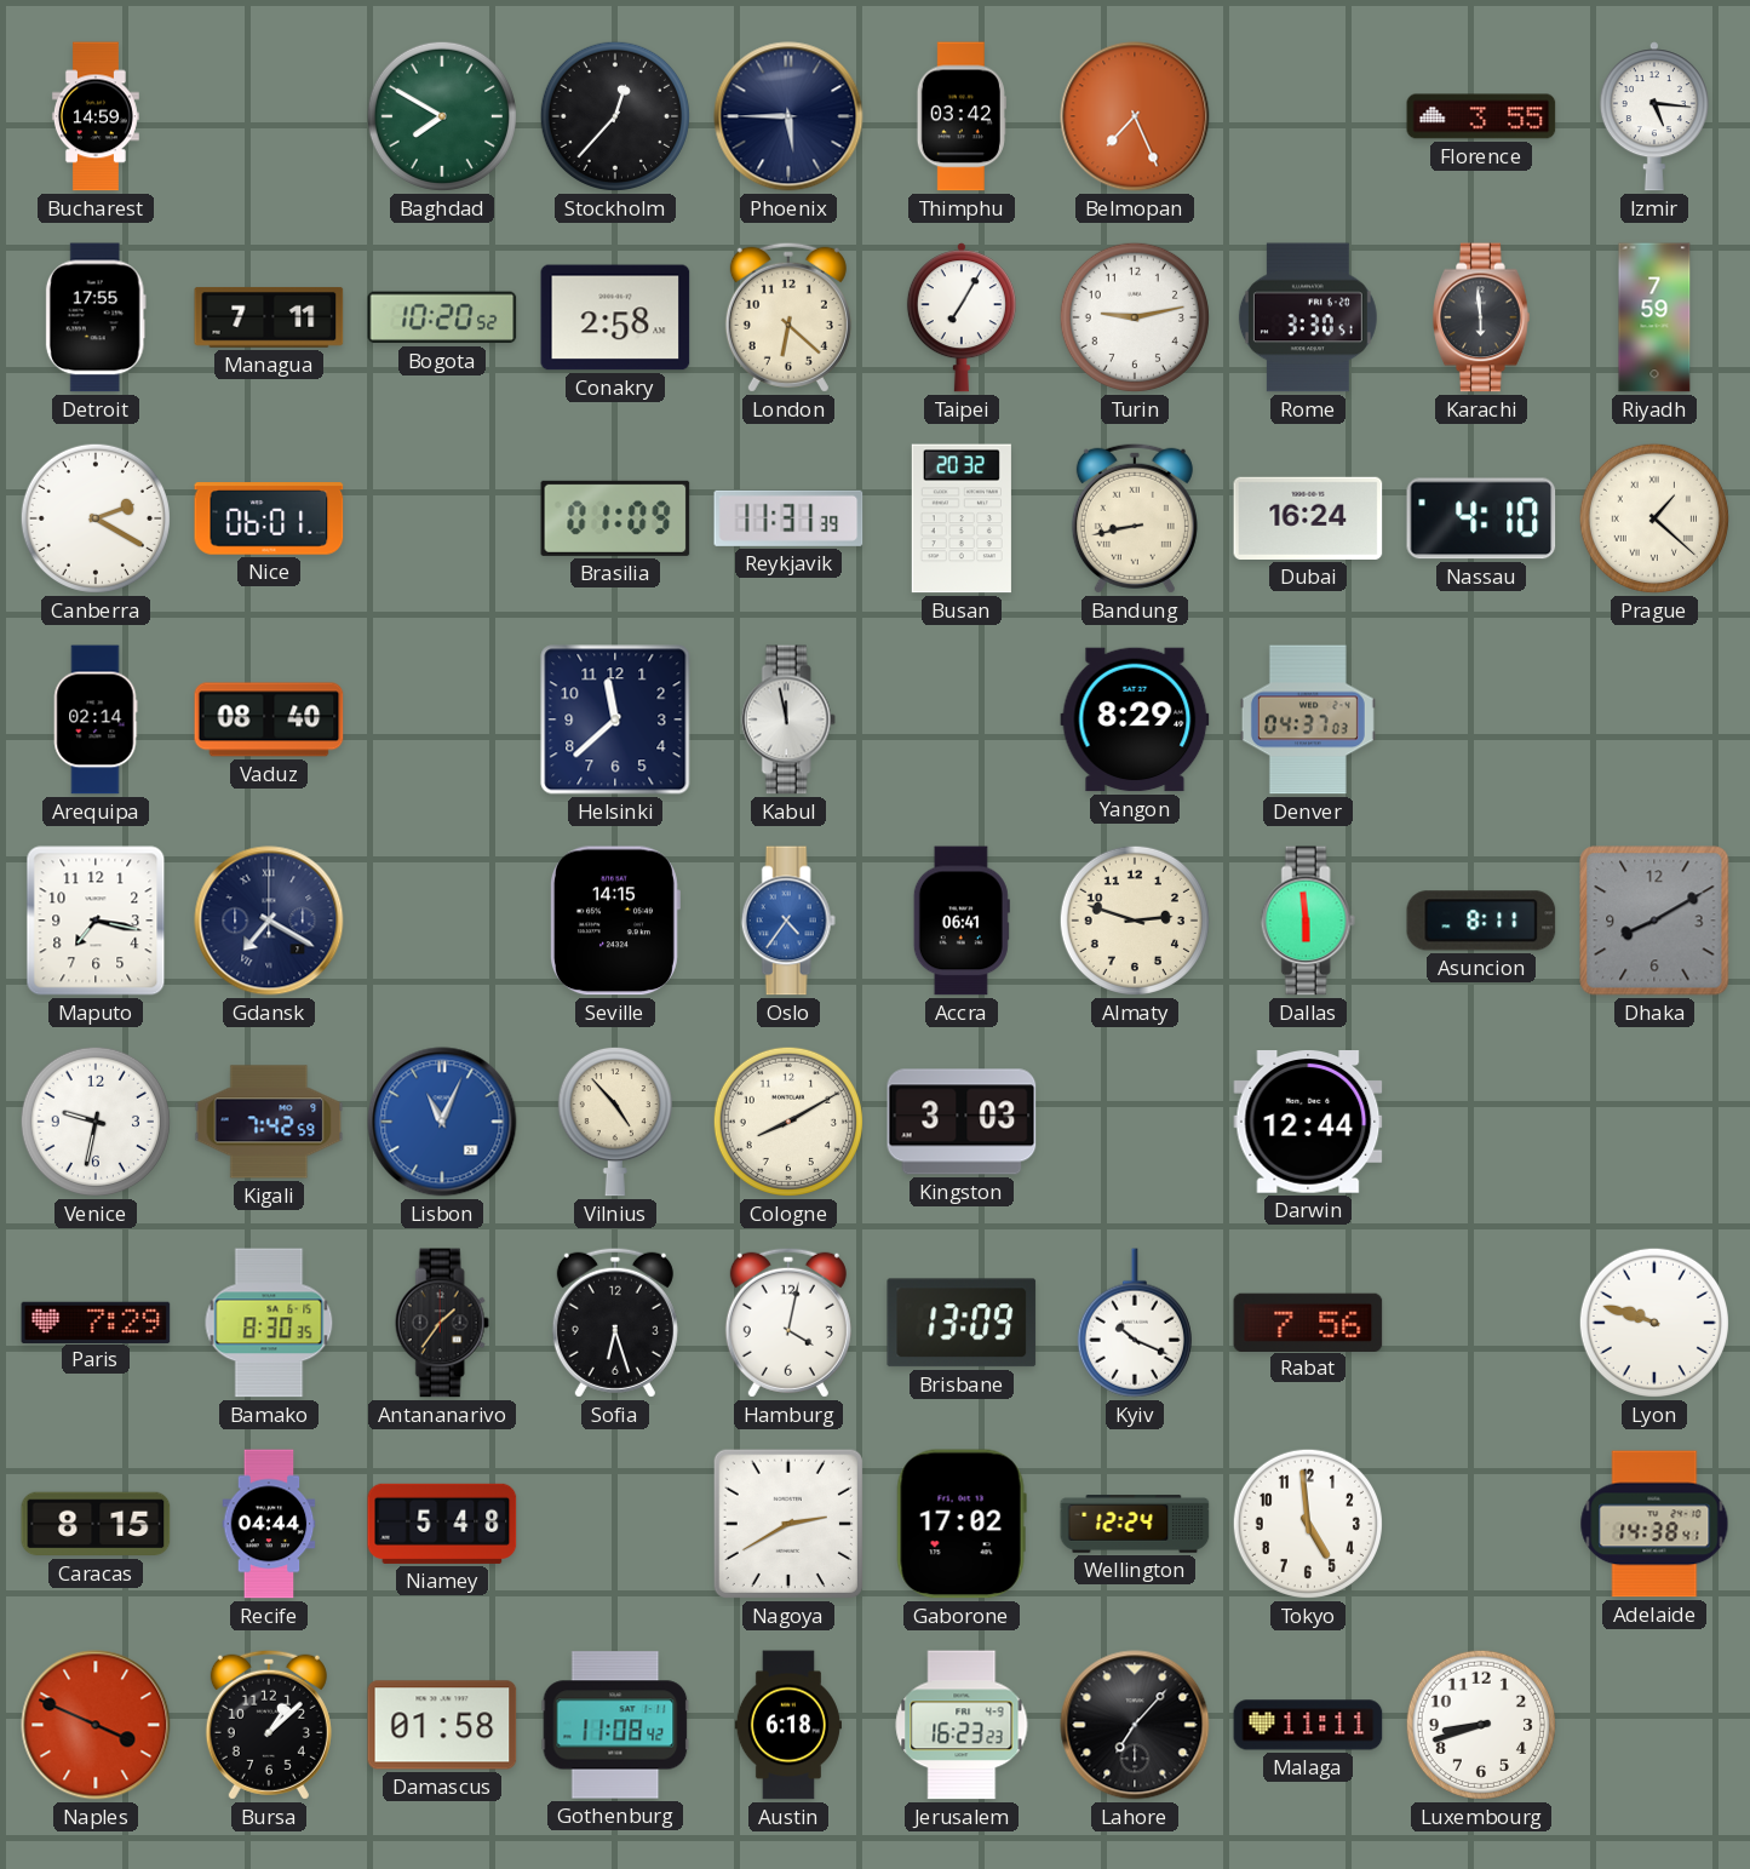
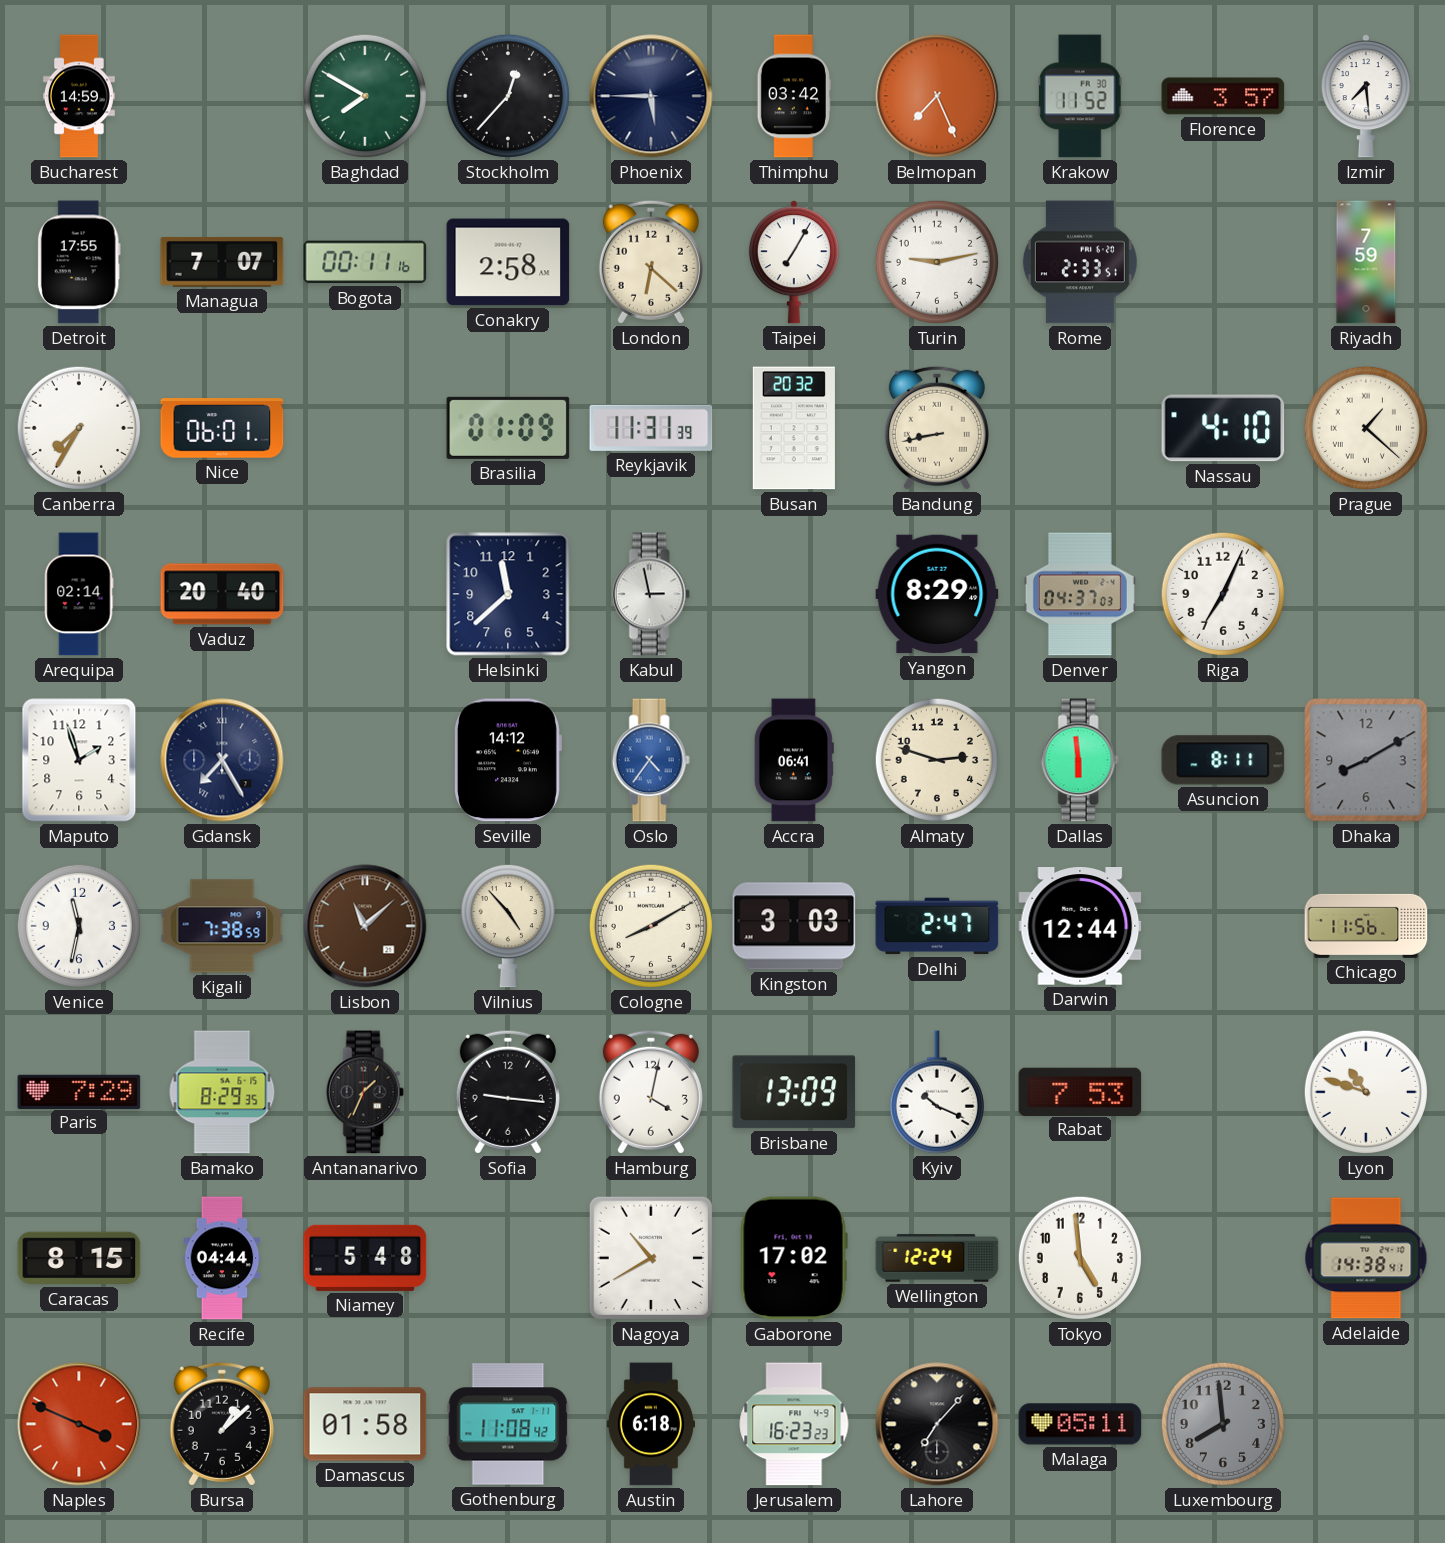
Krakow: none -> 11:52
Florence: 3:55 -> 3:57
Izmir: 5:16 -> 7:29
Managua: 7:11 -> 7:07
Bogota: 10:20 -> 00:11
Rome: 3:30 -> 2:33
Karachi: 5:59 -> none
Canberra: 2:20 -> 7:35
Dubai: 16:24 -> none
Vaduz: 08:40 -> 20:40
Kabul: 11:58 -> 2:58
Riga: none -> 7:04
Maputo: 7:17 -> 1:57
Gdansk: 7:20 -> 7:25
Seville: 14:15 -> 14:12
Venice: 9:32 -> 11:32
Kigali: 7:42 -> 7:38
Lisbon: 11:04 -> 11:08
Lisbon dial: blue -> brown
Delhi: none -> 2:47
Chicago: none -> 11:56
Bamako: 8:30 -> 8:29
Antananarivo: 1:36 -> 1:34
Sofia: 6:27 -> 9:16
Rabat: 7:56 -> 7:53
Lyon: 9:48 -> 10:48
Nagoya: 2:40 -> 10:40
Malaga: 11:11 -> 05:11
Luxembourg: 8:42 -> 7:59
Luxembourg dial: white -> grey
